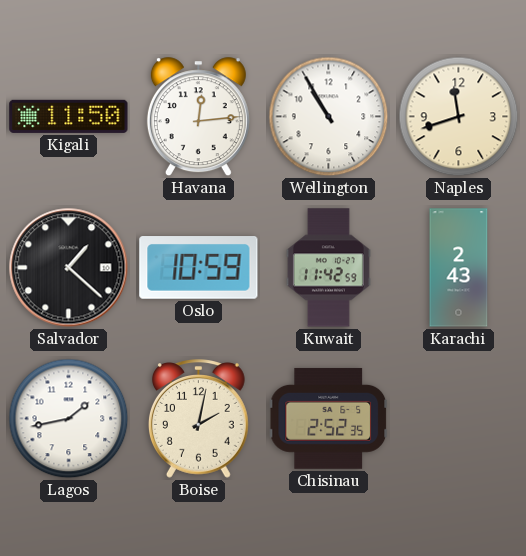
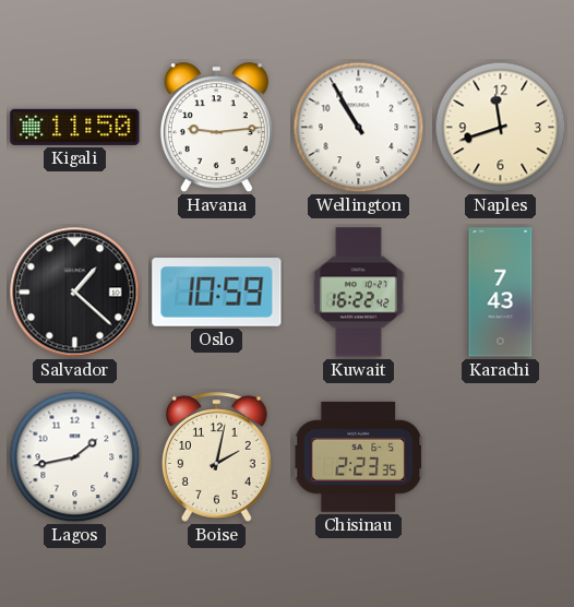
Havana: 12:14 -> 9:14
Kuwait: 11:42 -> 16:22
Karachi: 2:43 -> 7:43
Chisinau: 2:52 -> 2:23
